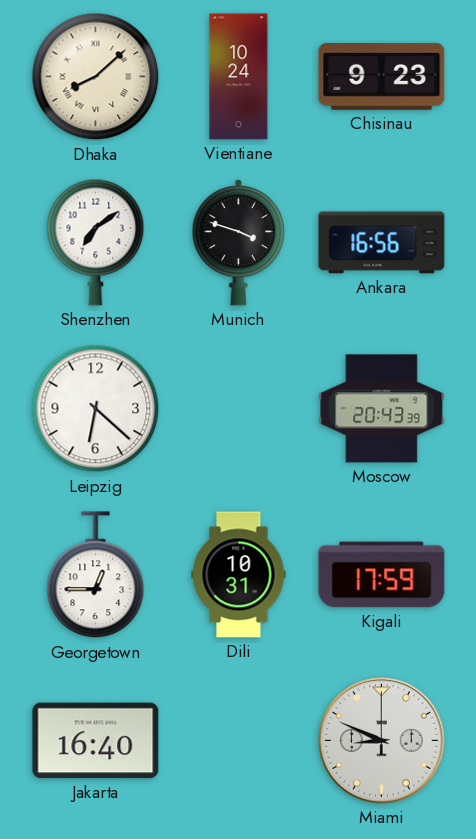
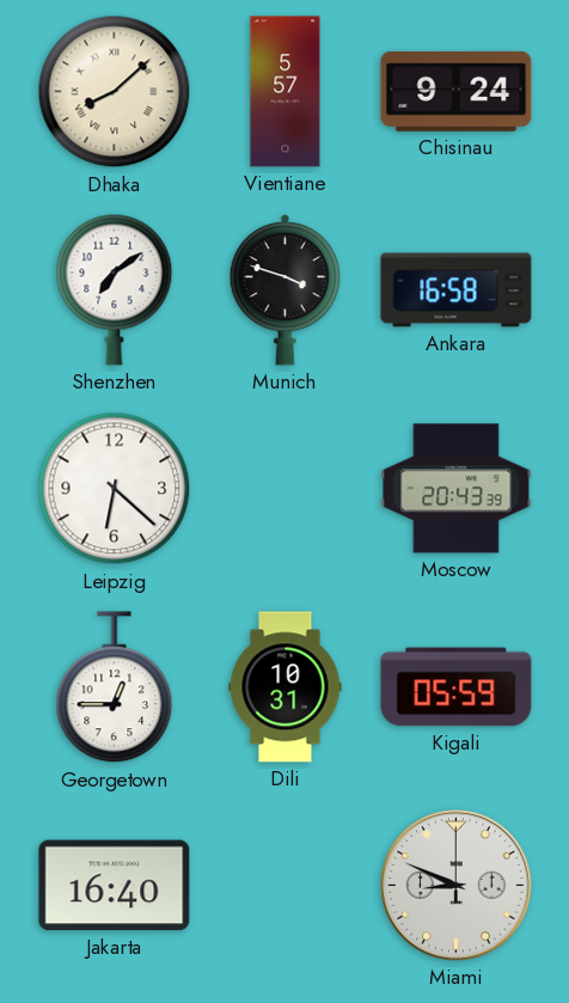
Vientiane: 10:24 -> 5:57
Chisinau: 9:23 -> 9:24
Ankara: 16:56 -> 16:58
Kigali: 17:59 -> 05:59
